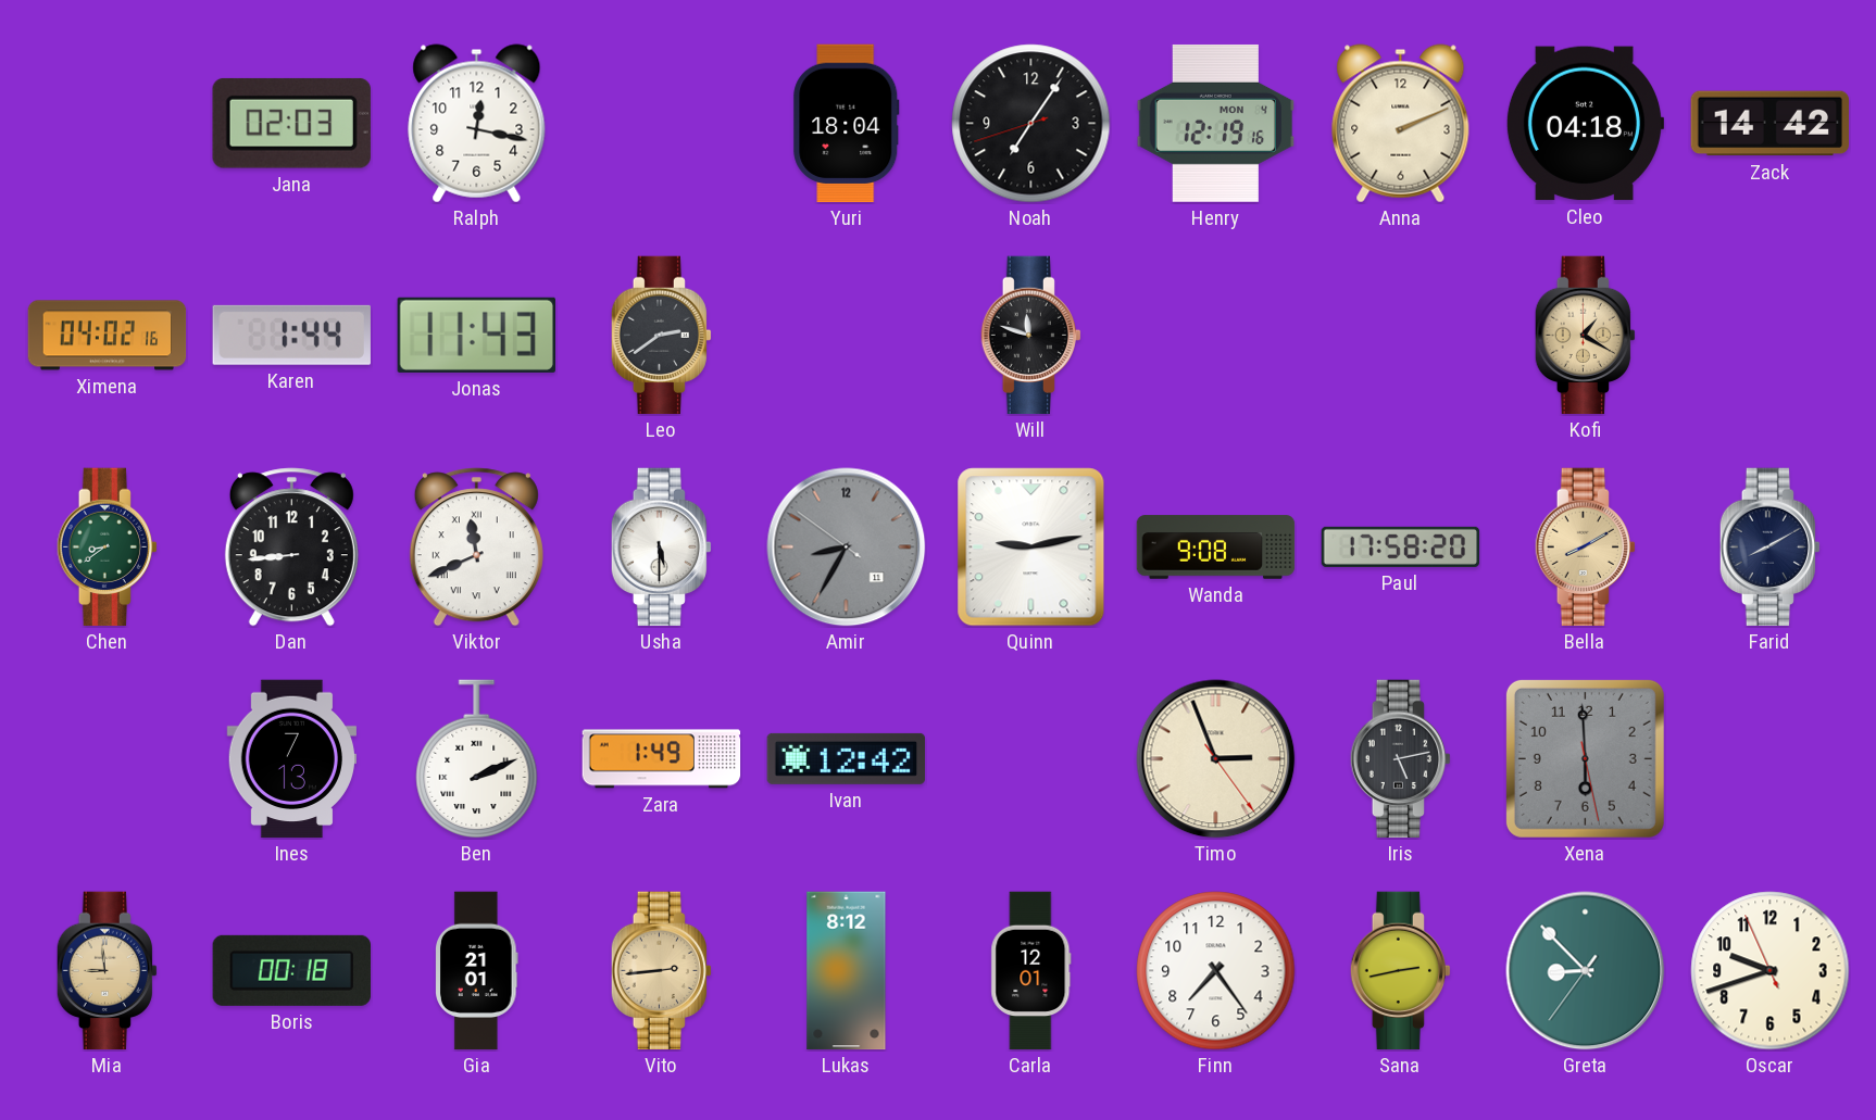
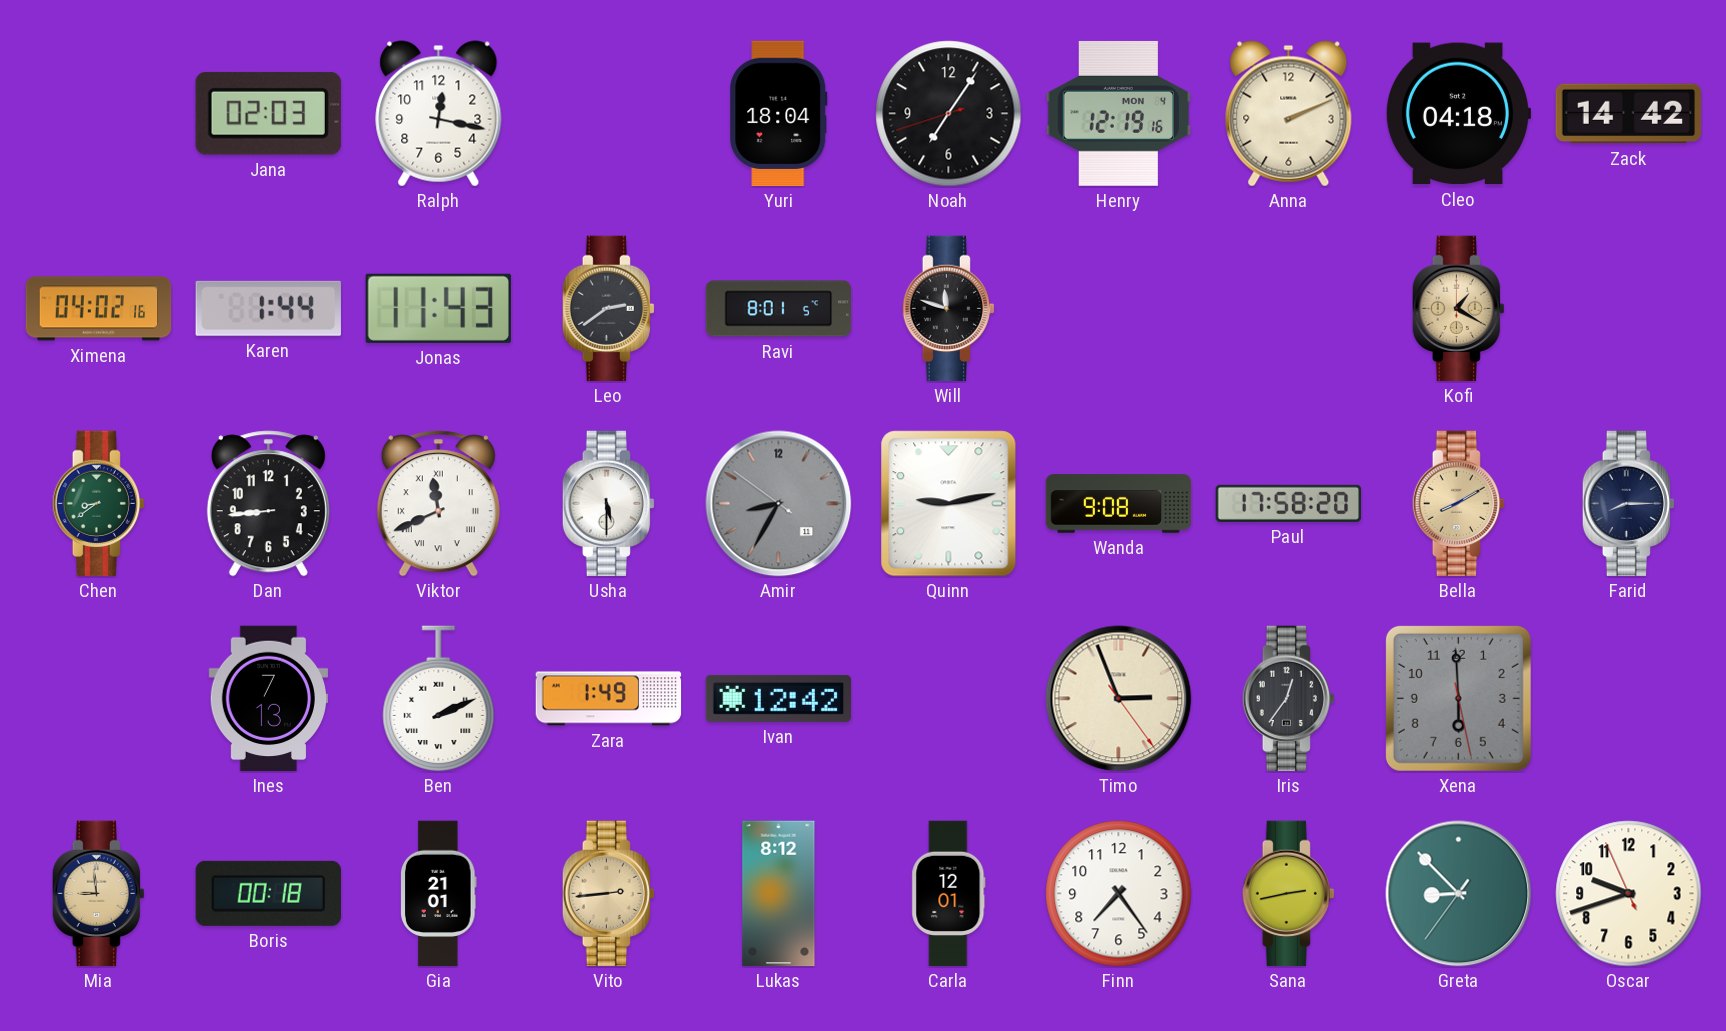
Ravi: none -> 8:01
Farid: 8:10 -> 8:15
Iris: 5:13 -> 12:36
